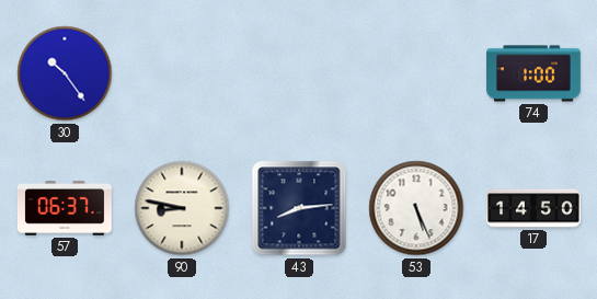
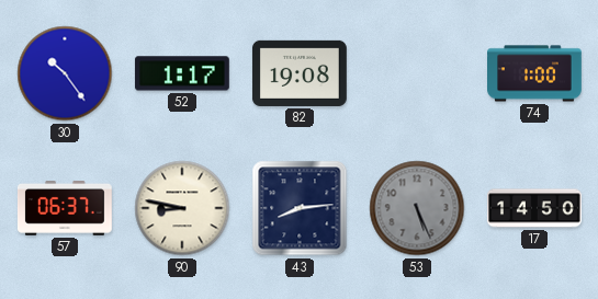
52: none -> 1:17
82: none -> 19:08
53 dial: white -> grey
